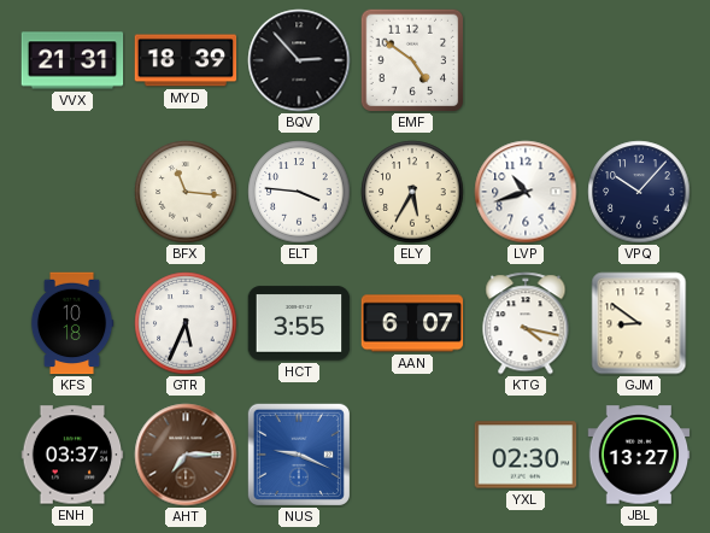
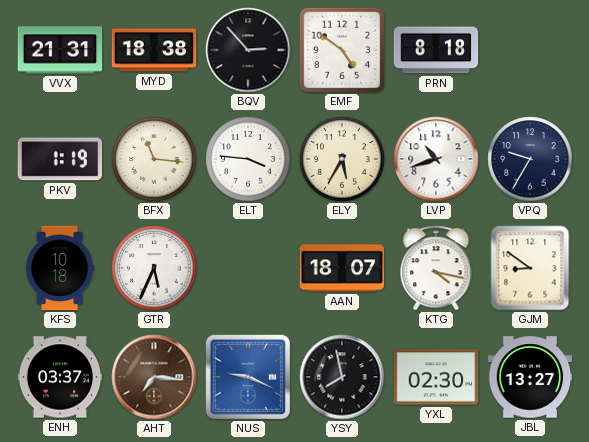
MYD: 18:39 -> 18:38
PRN: none -> 8:18
PKV: none -> 1:19
VPQ: 10:07 -> 9:35
HCT: 3:55 -> none
AAN: 6:07 -> 18:07
AHT: 7:15 -> 7:16
YSY: none -> 7:58
